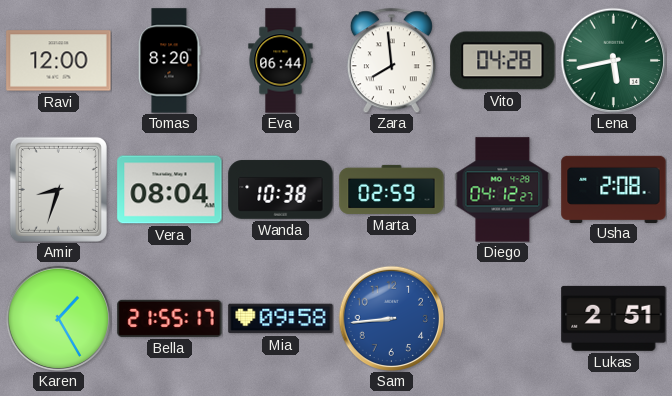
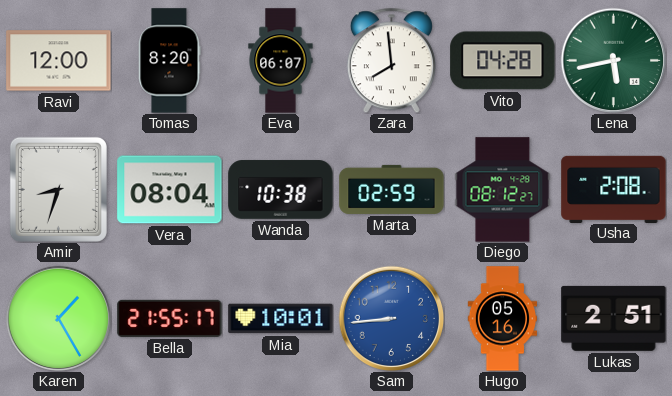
Eva: 06:44 -> 06:07
Diego: 04:12 -> 08:12
Mia: 09:58 -> 10:01
Hugo: none -> 05:16
